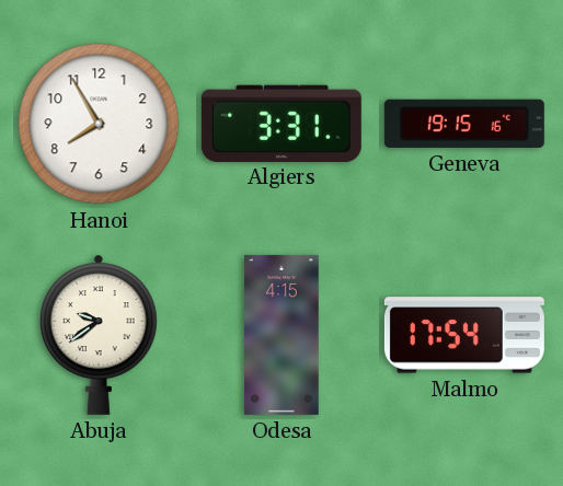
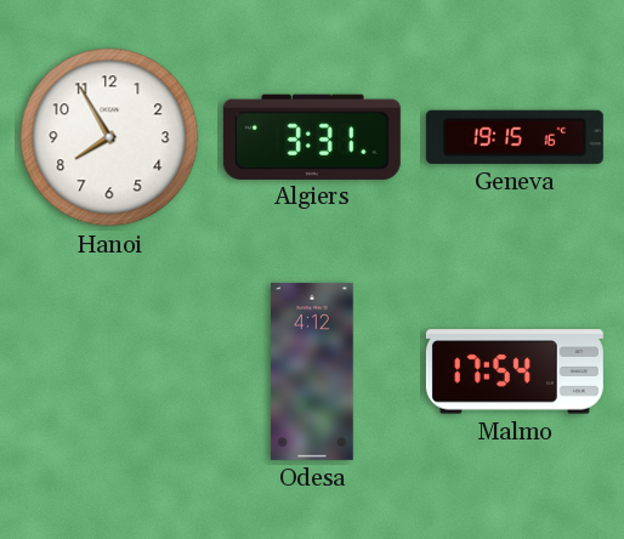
Abuja: 9:39 -> none
Odesa: 4:15 -> 4:12
